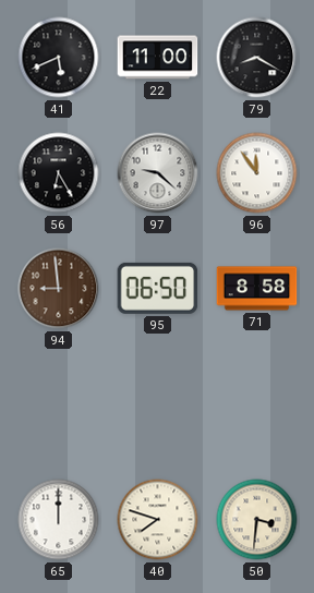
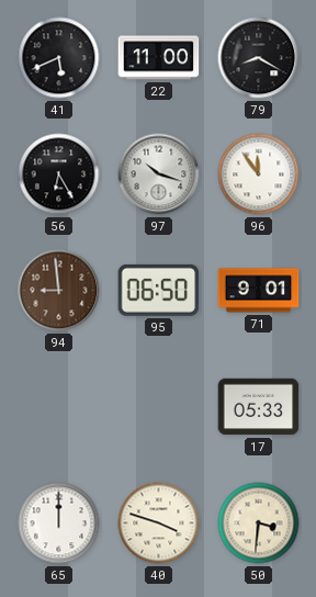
97: 9:22 -> 10:18
71: 8:58 -> 9:01
17: none -> 05:33
40: 7:48 -> 3:48
